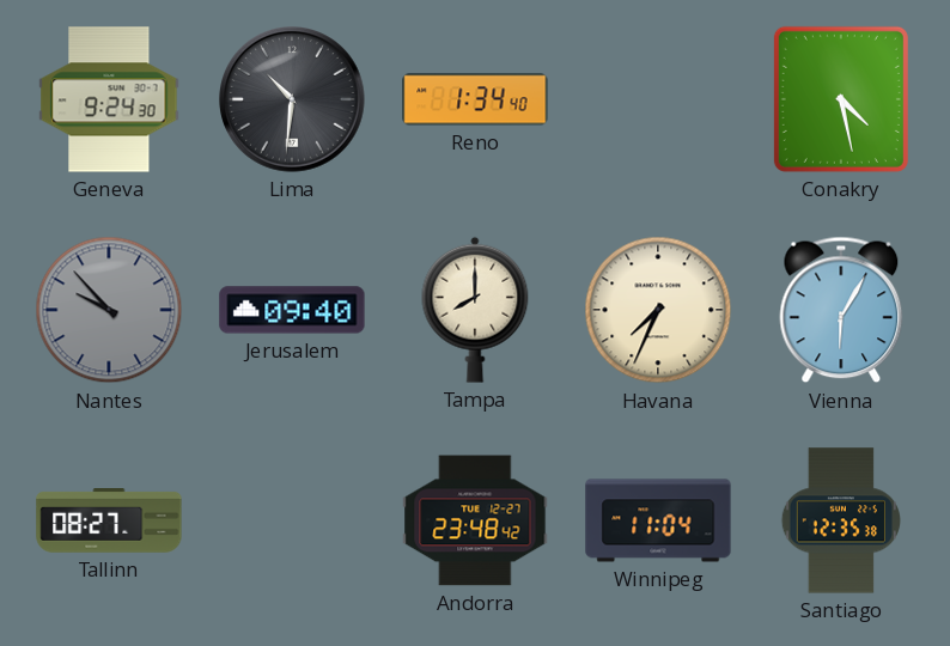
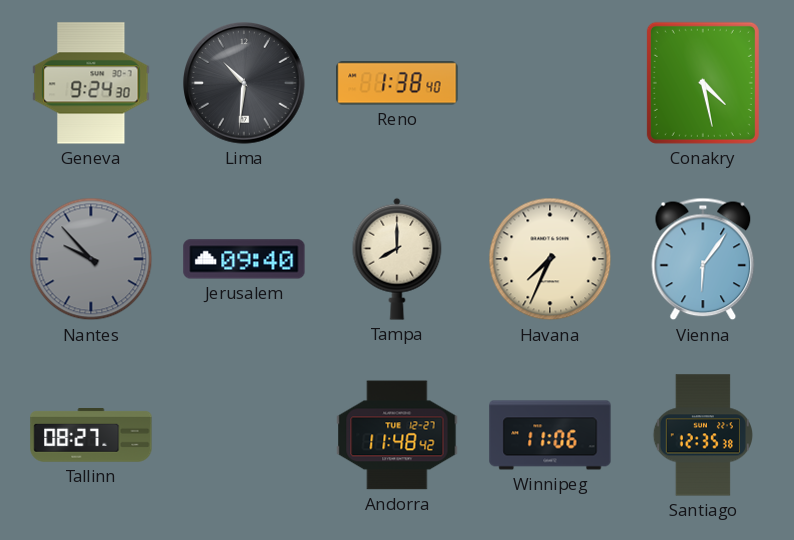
Reno: 1:34 -> 1:38
Vienna: 6:05 -> 6:06
Andorra: 23:48 -> 11:48
Winnipeg: 11:04 -> 11:06
